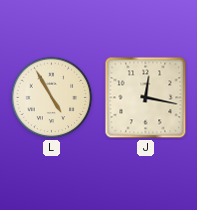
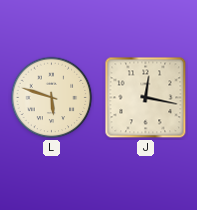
L: 4:55 -> 5:48
